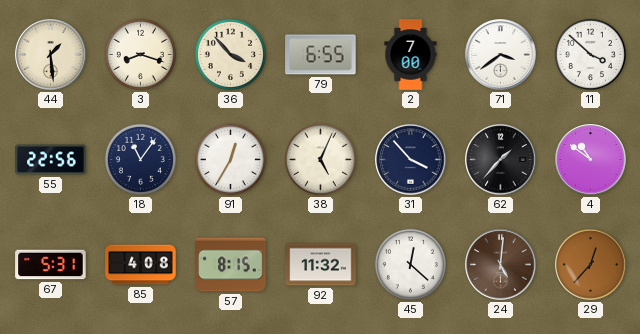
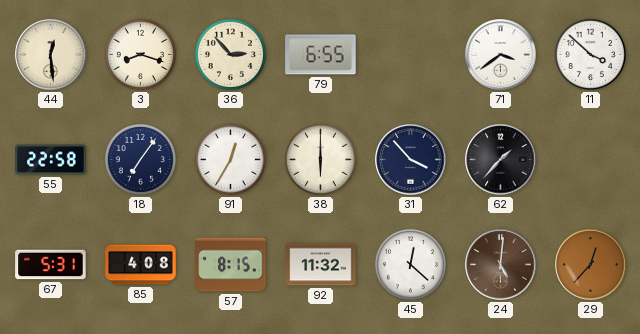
44: 1:29 -> 12:29
36: 3:53 -> 2:53
2: 7:00 -> none
55: 22:56 -> 22:58
18: 11:06 -> 7:06
38: 5:04 -> 6:00
4: 10:51 -> none
